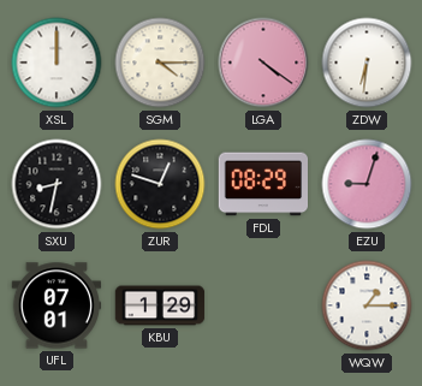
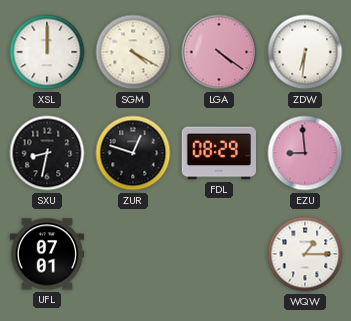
SGM: 4:15 -> 4:20
EZU: 9:03 -> 8:59
KBU: 1:29 -> none
